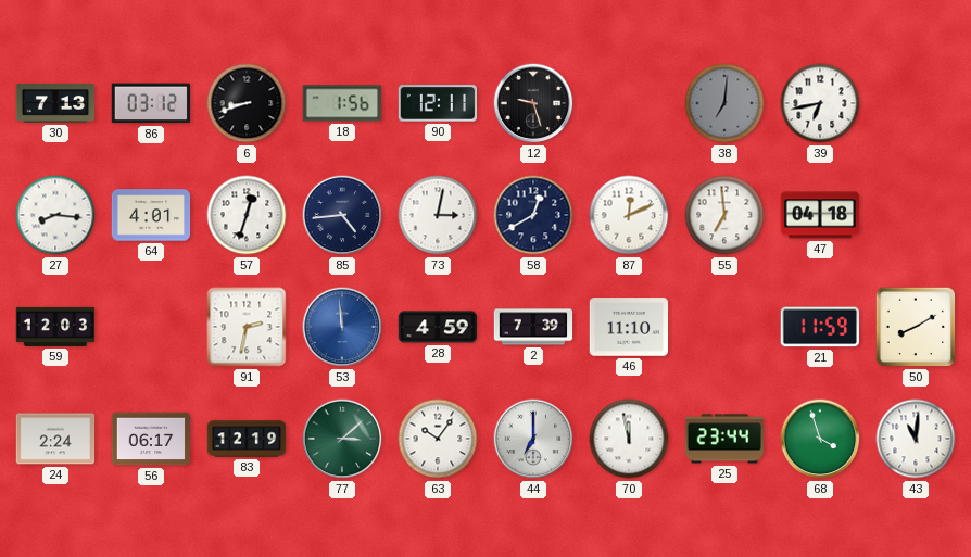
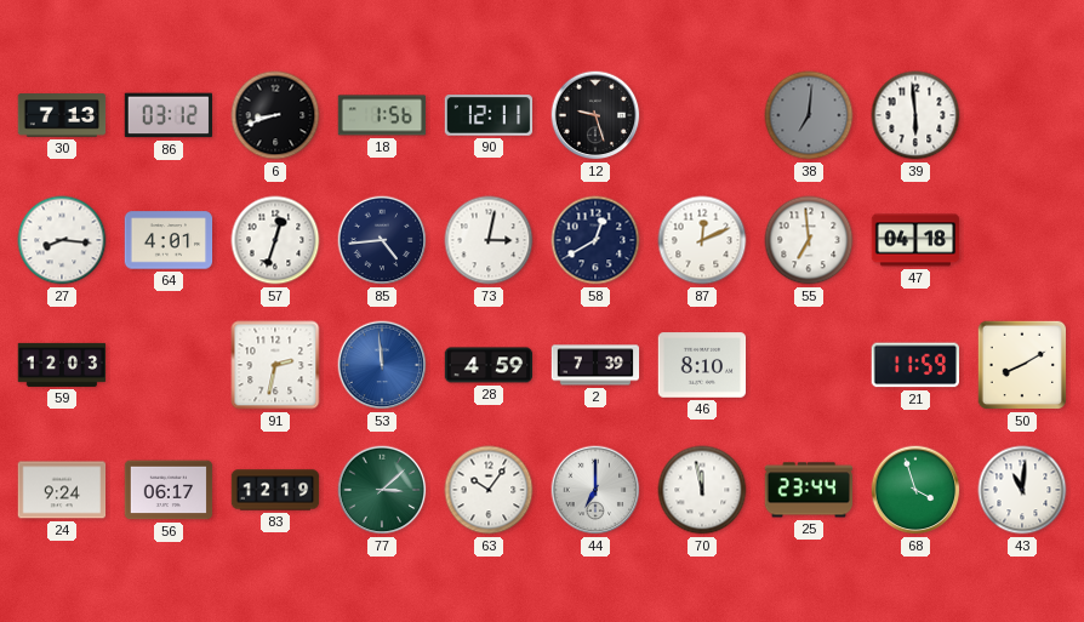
39: 6:43 -> 5:59
46: 11:10 -> 8:10
24: 2:24 -> 9:24
